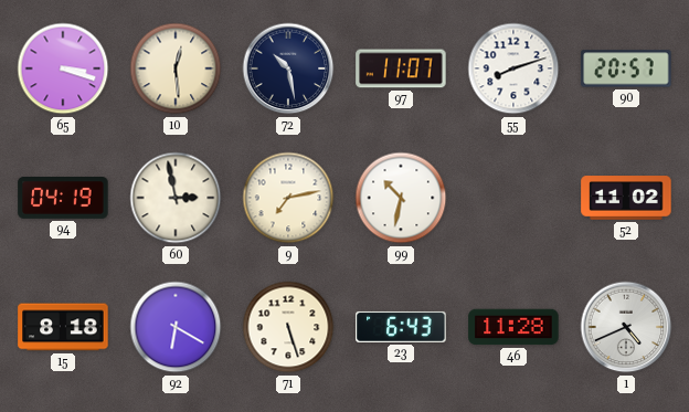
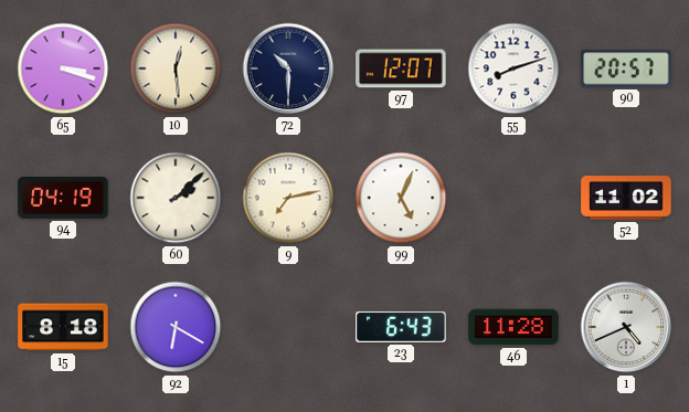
72: 10:28 -> 10:30
97: 11:07 -> 12:07
60: 2:58 -> 2:08
99: 10:32 -> 5:04
71: 5:27 -> none
